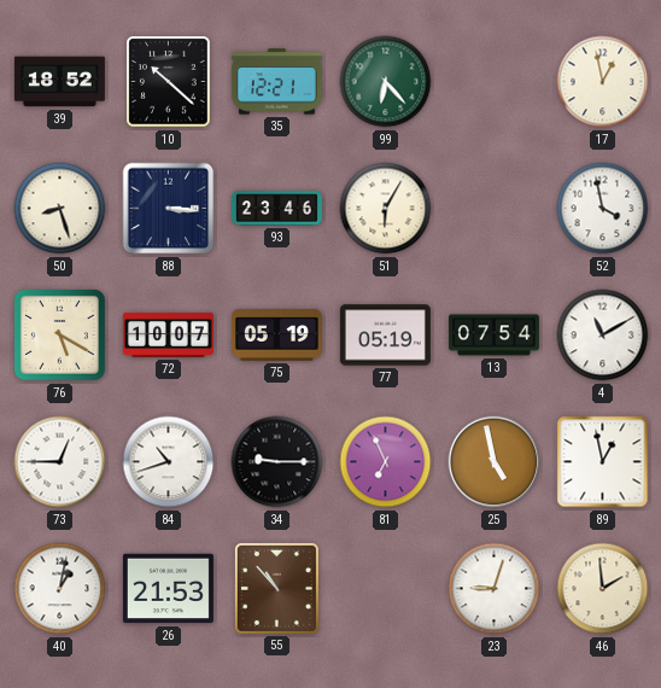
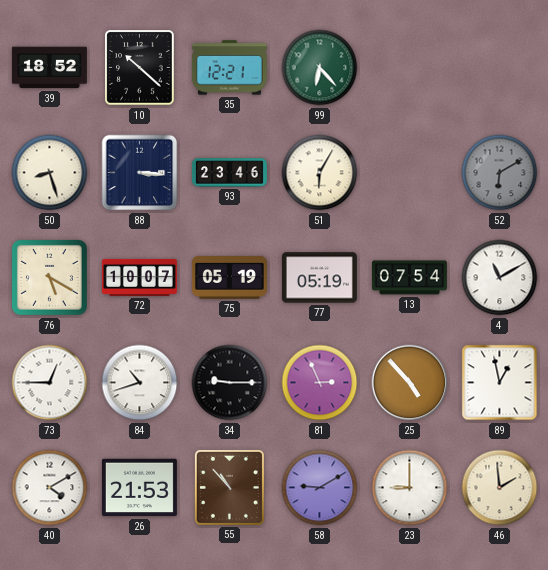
17: 12:58 -> none
52: 3:58 -> 6:10
52 dial: white -> grey
81: 6:56 -> 2:56
25: 4:58 -> 4:53
40: 1:02 -> 4:10
58: none -> 9:10
23: 9:03 -> 9:00
